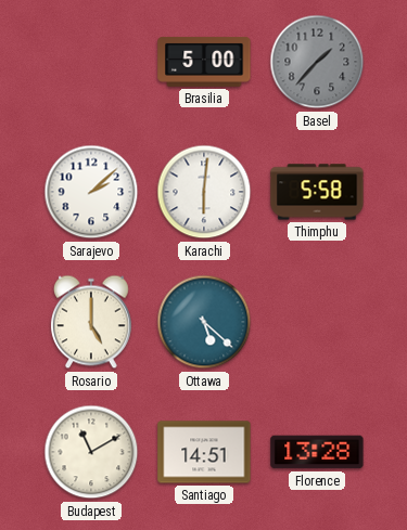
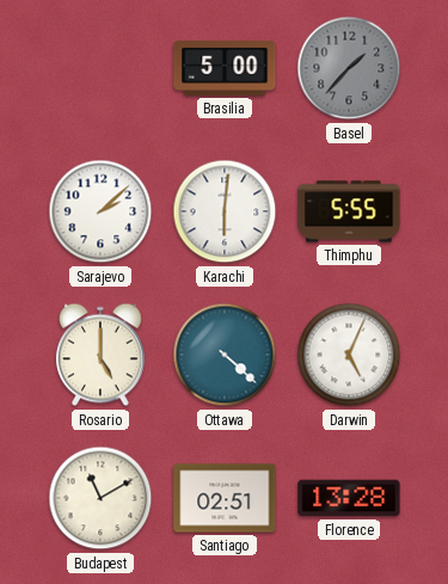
Thimphu: 5:58 -> 5:55
Ottawa: 5:22 -> 4:22
Darwin: none -> 5:04
Santiago: 14:51 -> 02:51
